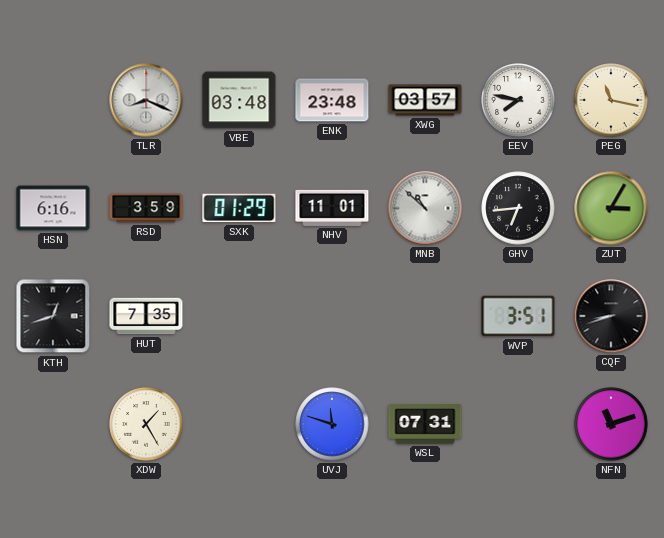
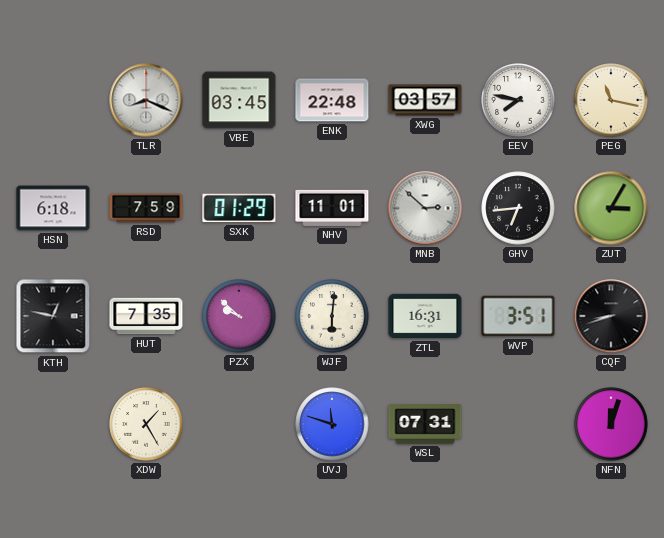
VBE: 03:48 -> 03:45
ENK: 23:48 -> 22:48
HSN: 6:16 -> 6:18
RSD: 3:59 -> 7:59
MNB: 10:52 -> 2:52
KTH: 12:42 -> 12:47
PZX: none -> 9:52
WJF: none -> 6:01
ZTL: none -> 16:31
NFN: 11:12 -> 12:03
